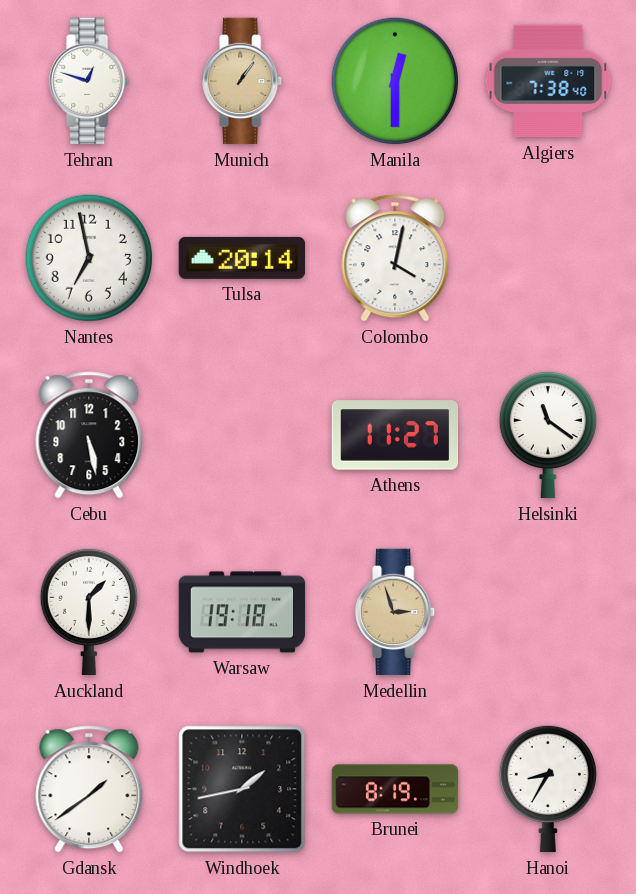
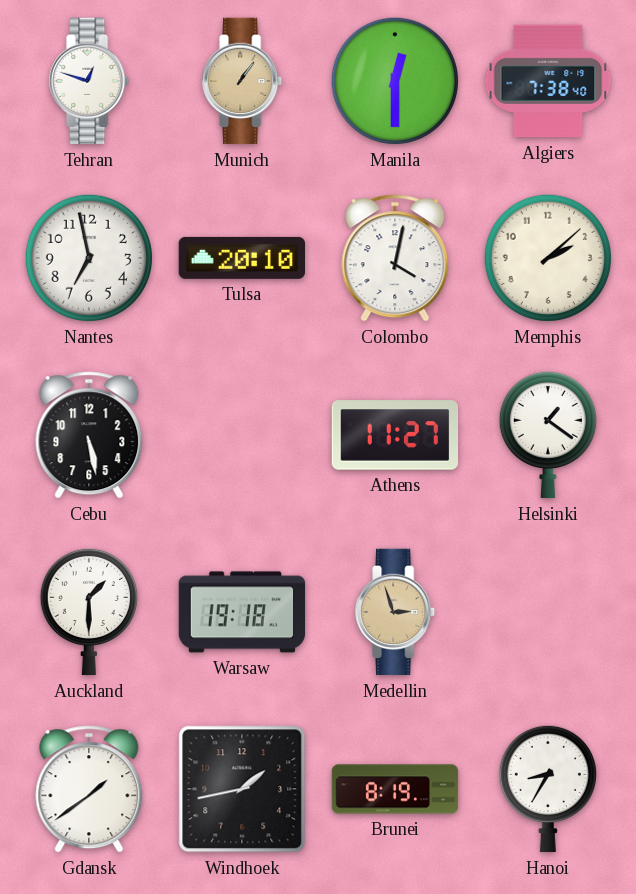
Tulsa: 20:14 -> 20:10
Memphis: none -> 2:08
Helsinki: 11:21 -> 1:21
